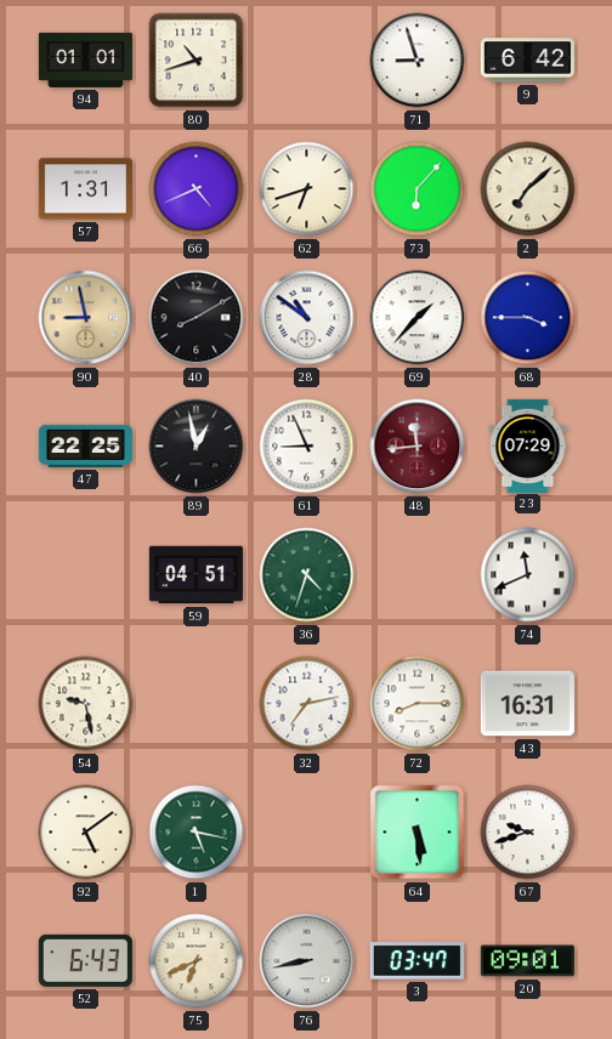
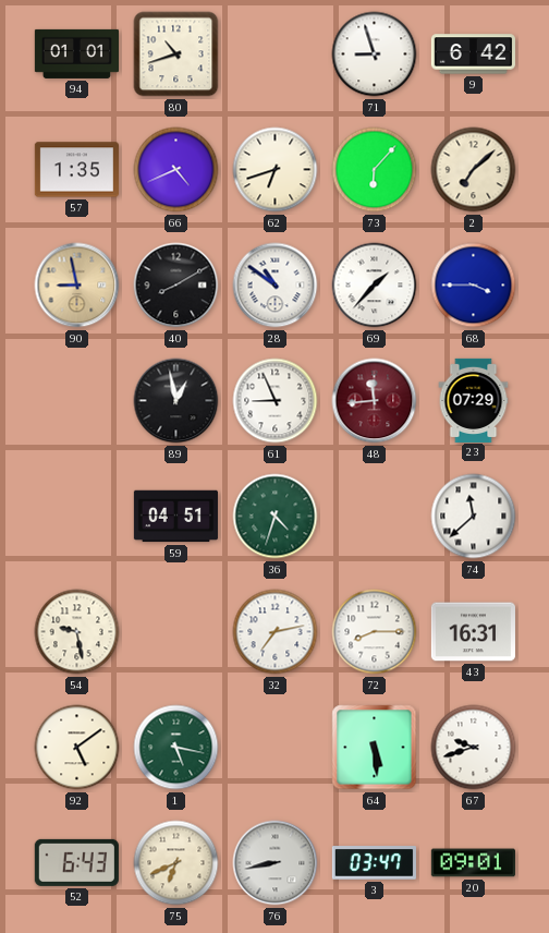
57: 1:31 -> 1:35
47: 22:25 -> none
74: 11:41 -> 11:38
